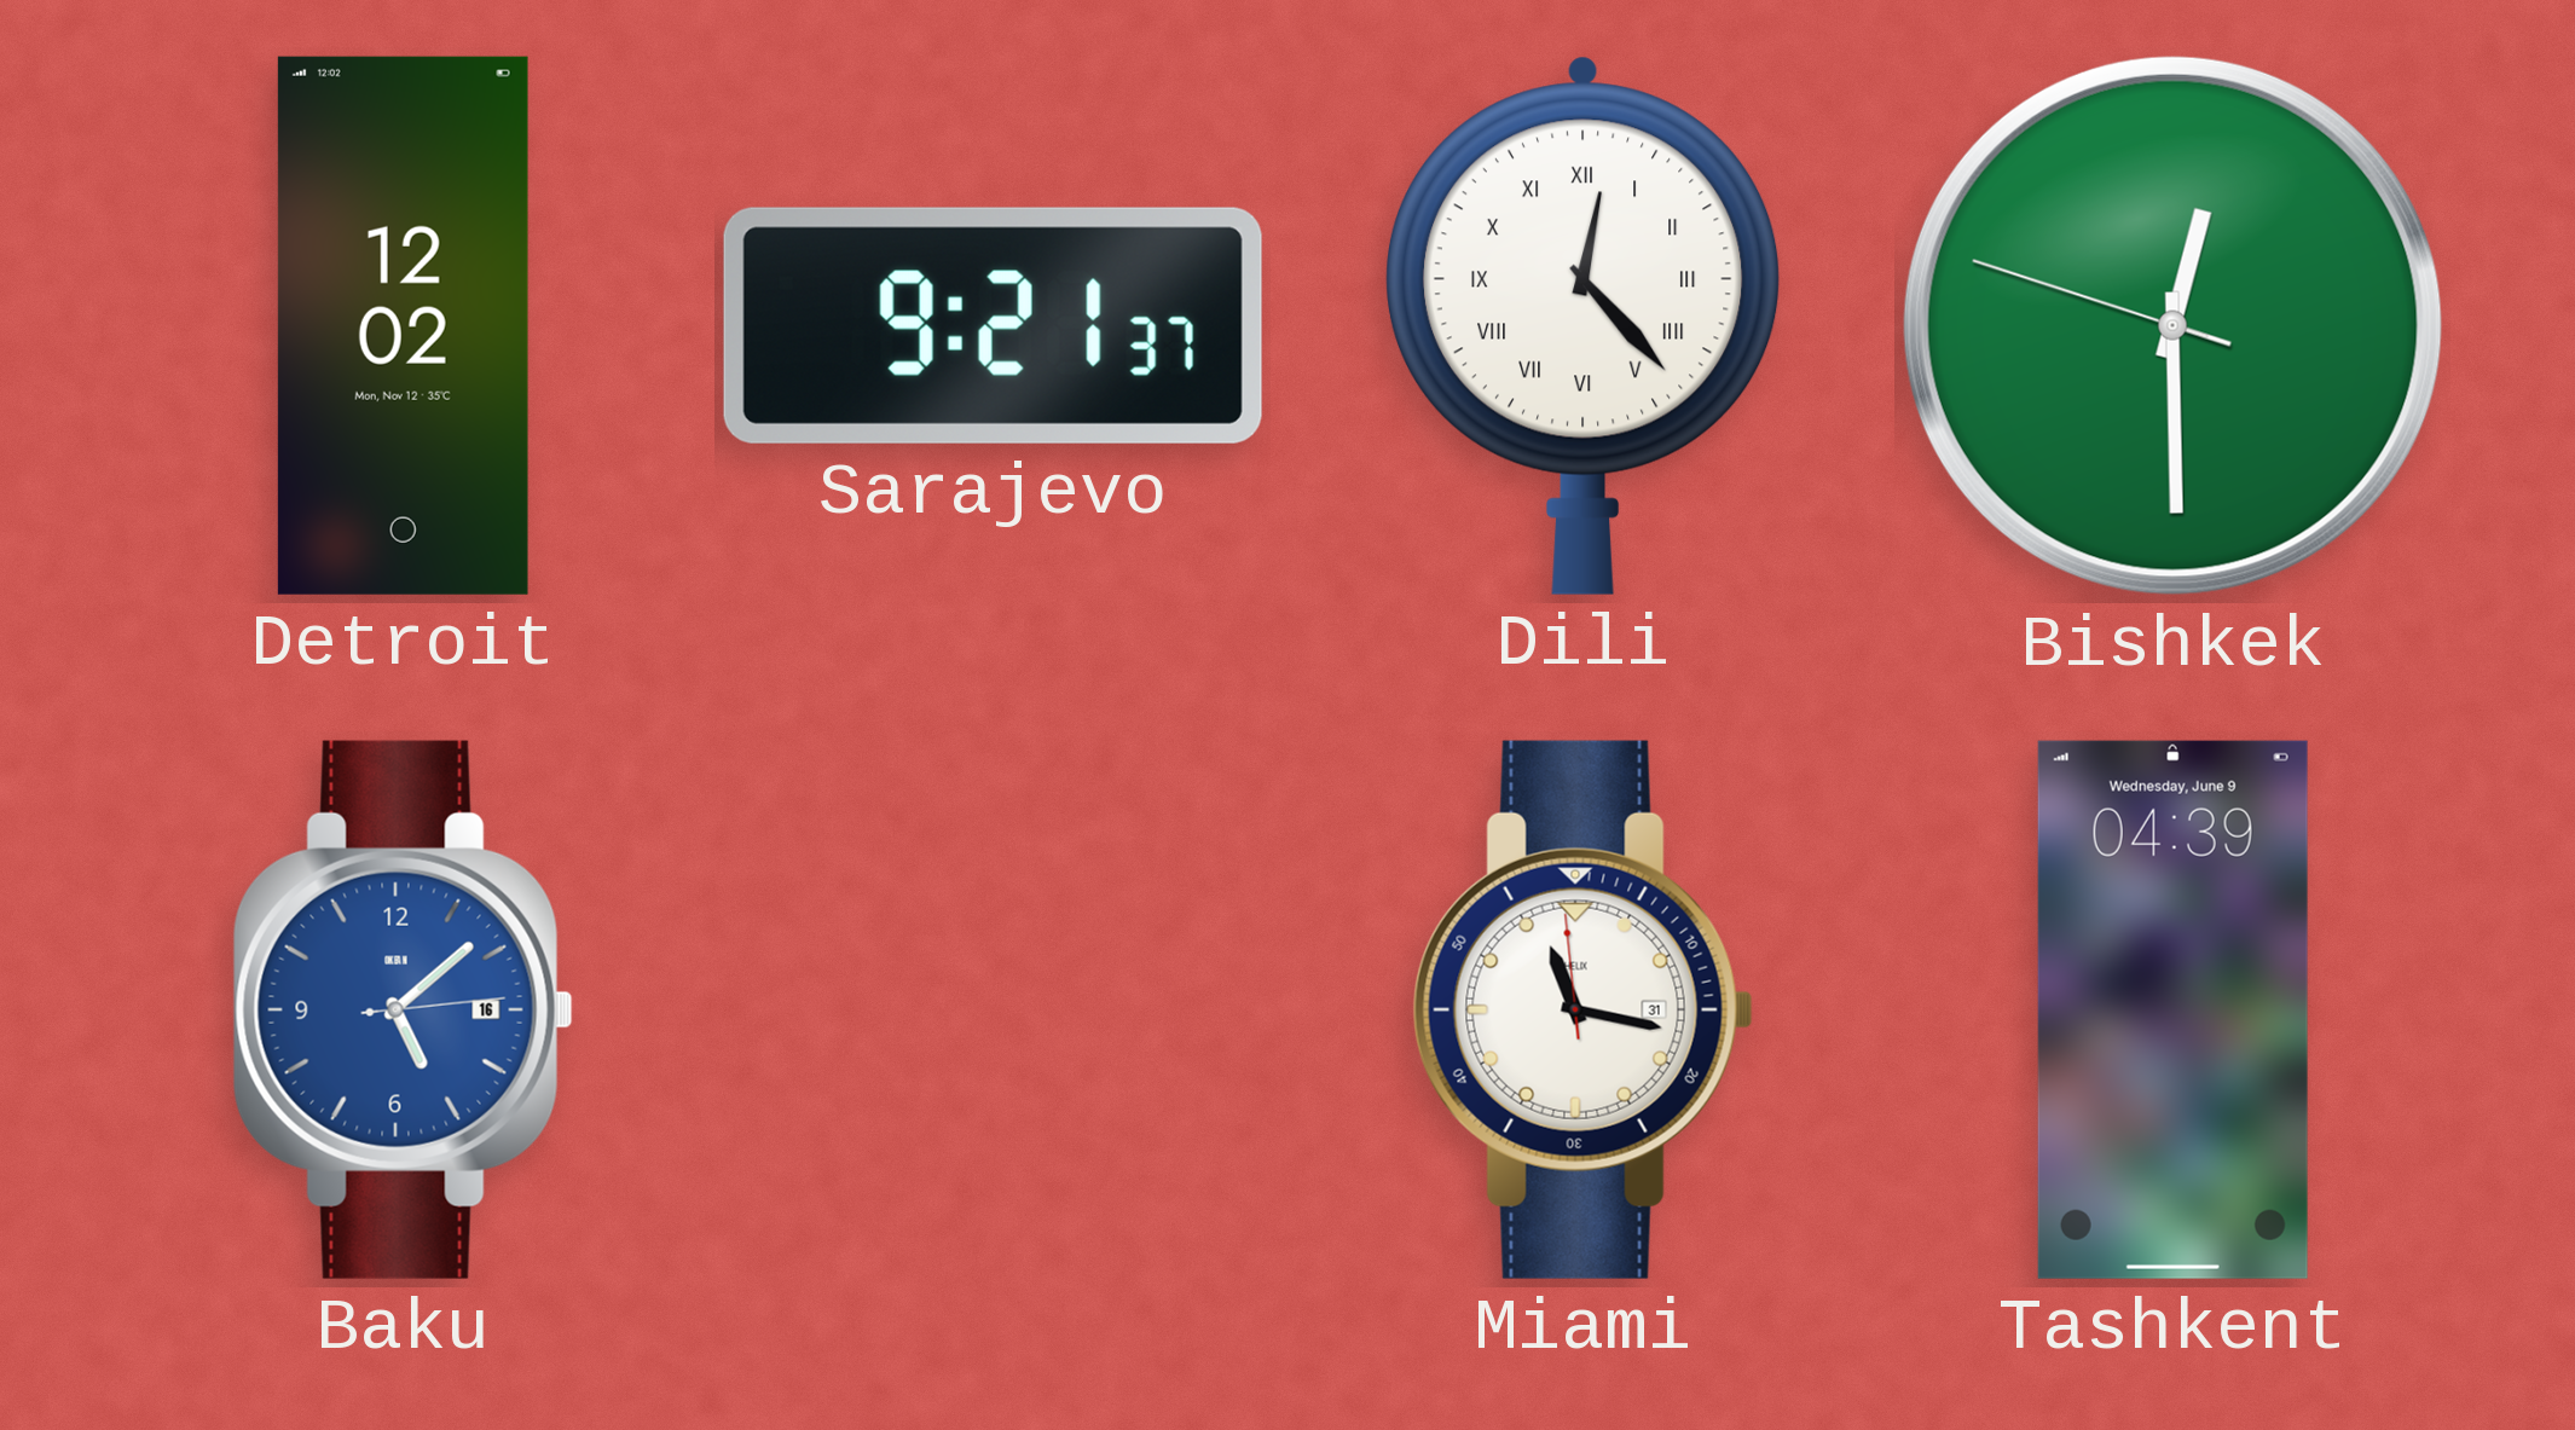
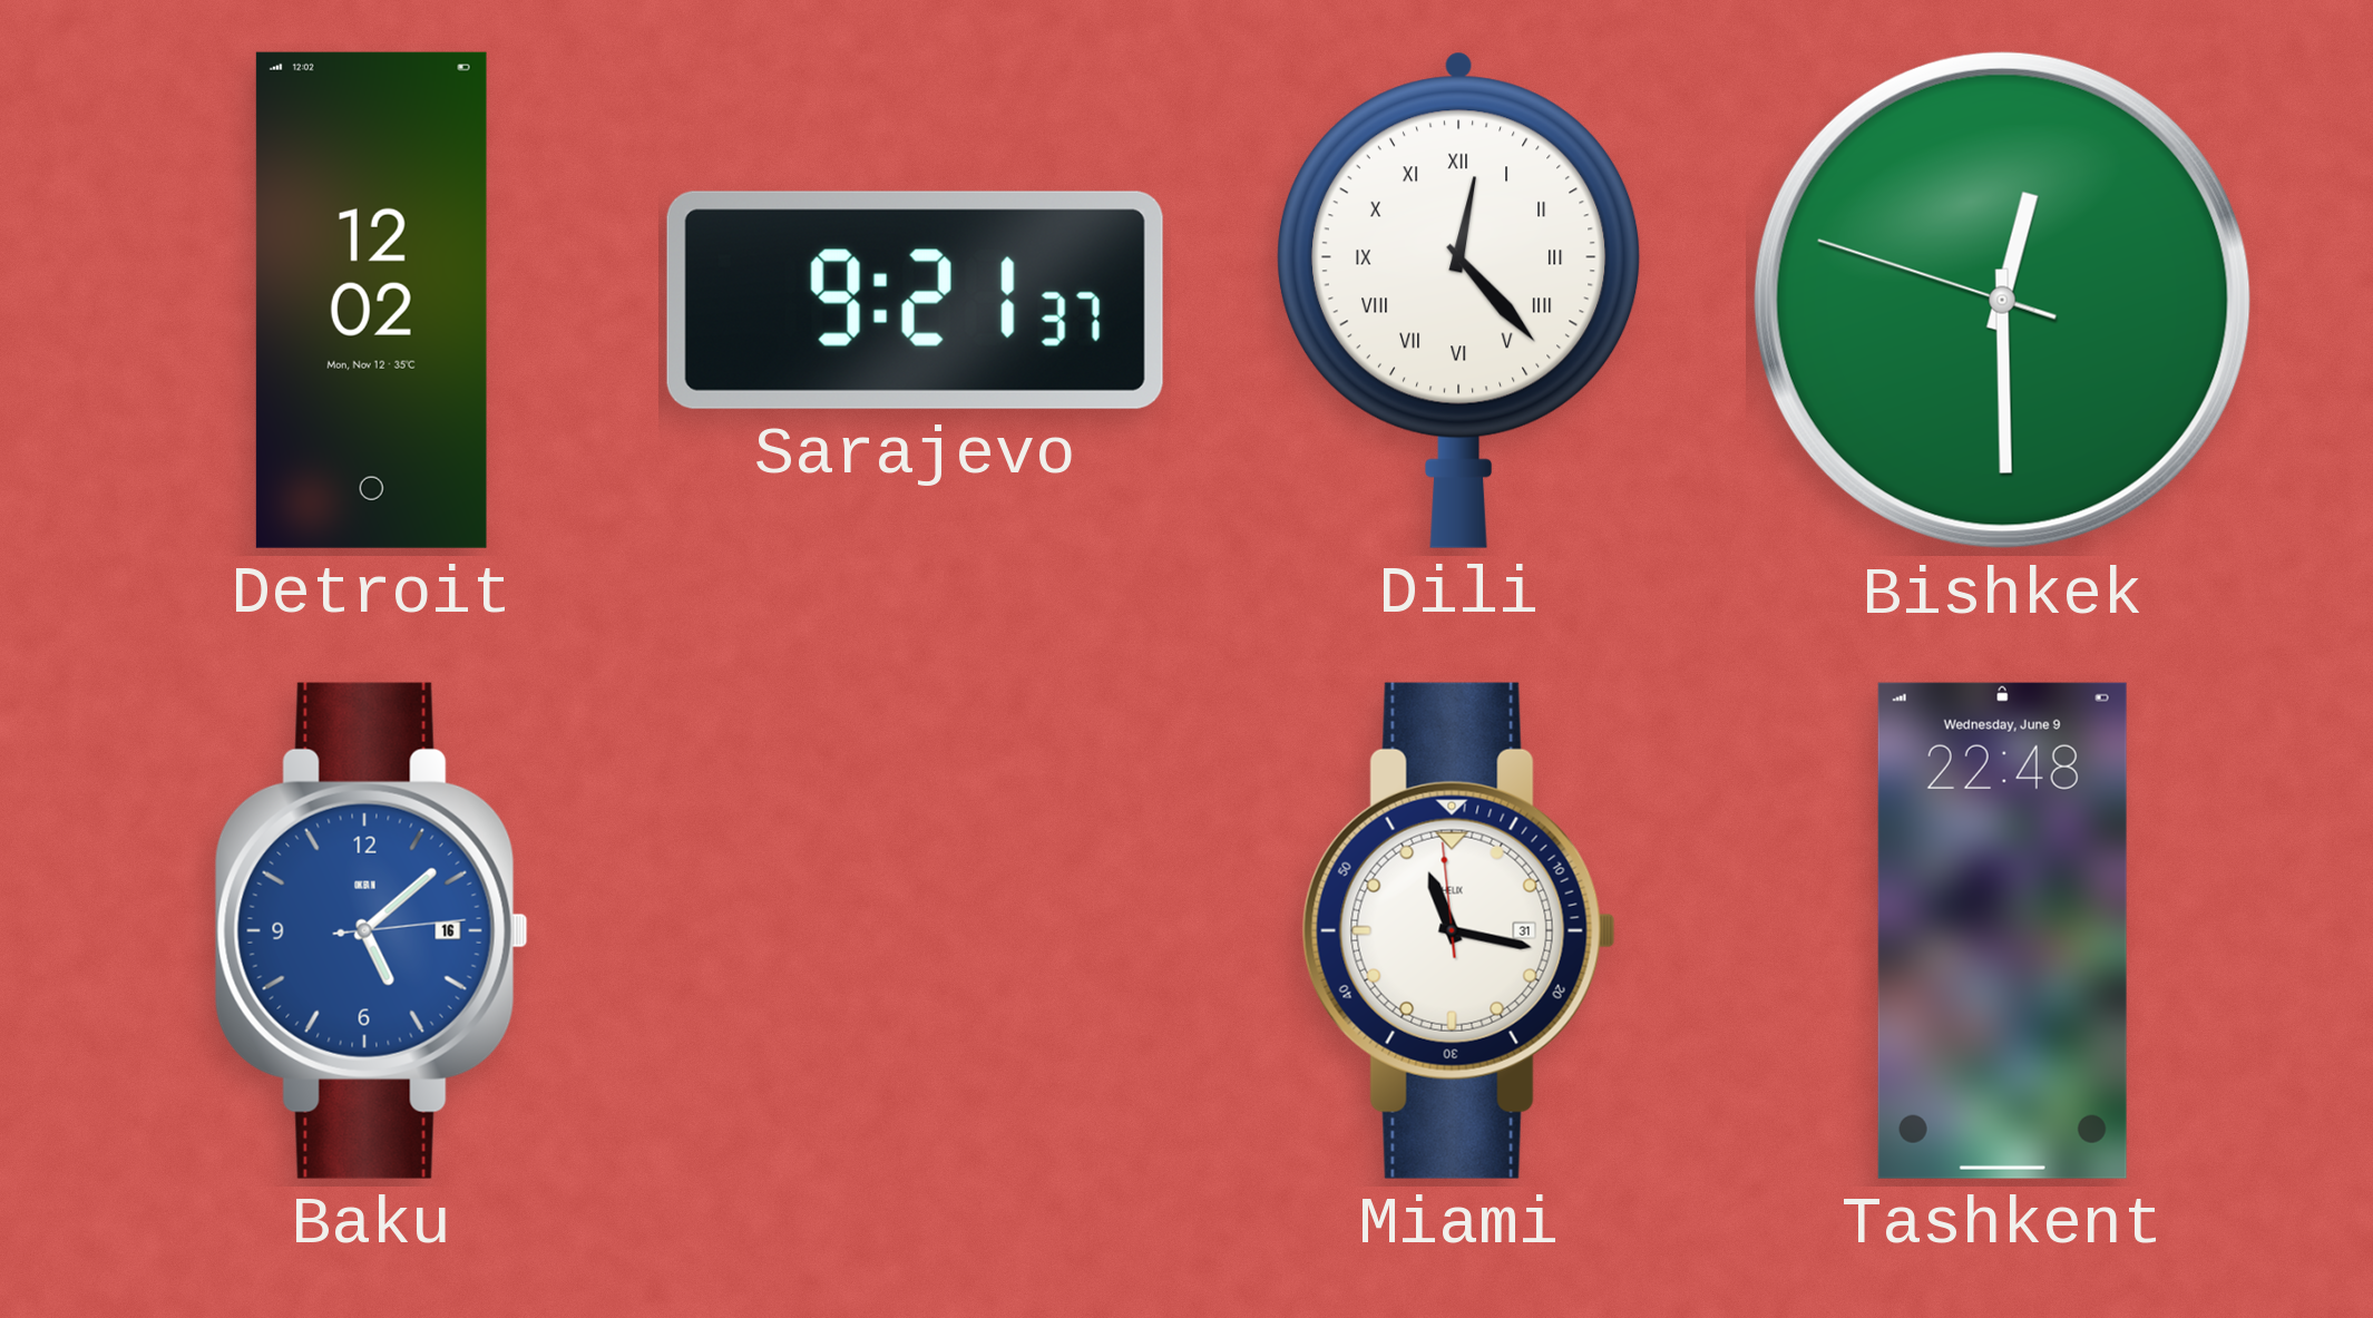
Tashkent: 04:39 -> 22:48
